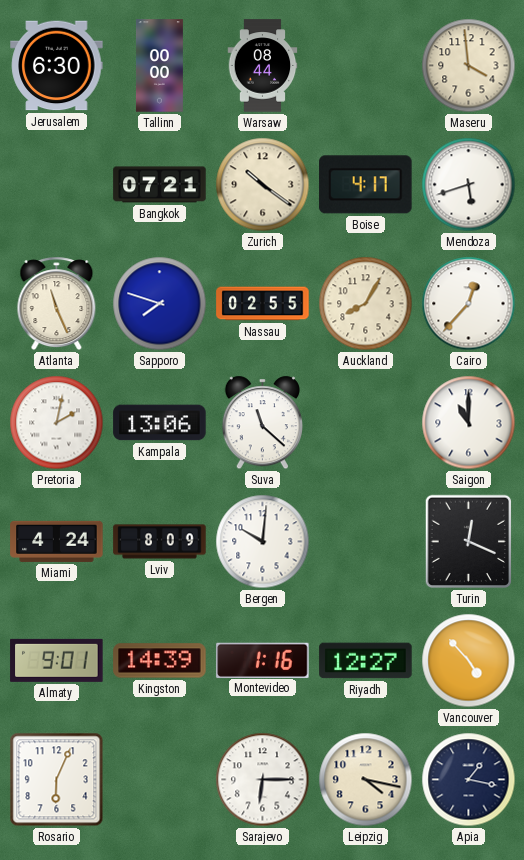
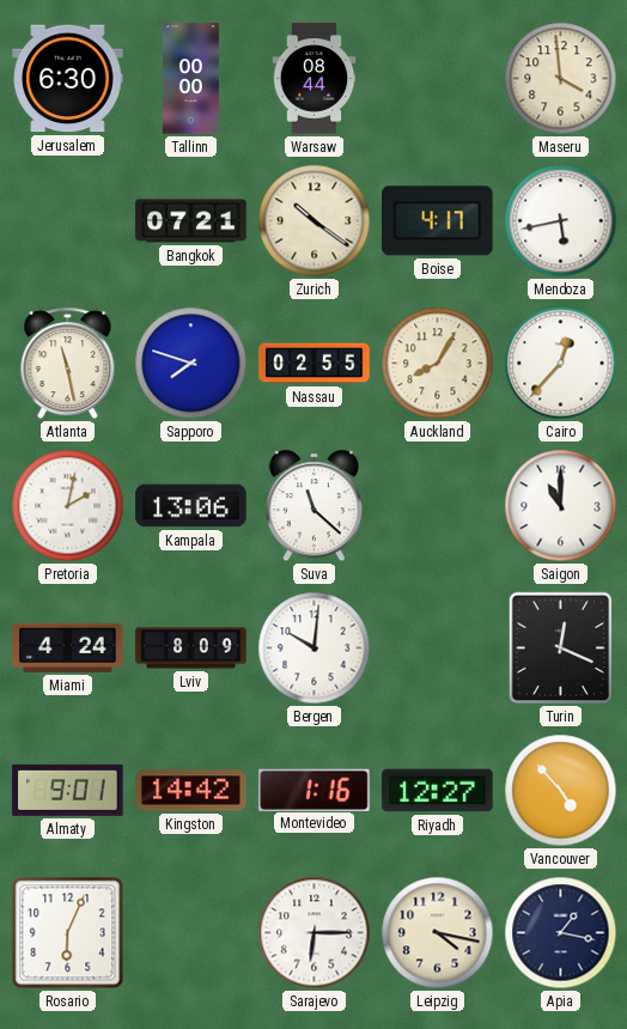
Mendoza: 5:42 -> 5:43
Atlanta: 11:26 -> 11:28
Kingston: 14:39 -> 14:42
